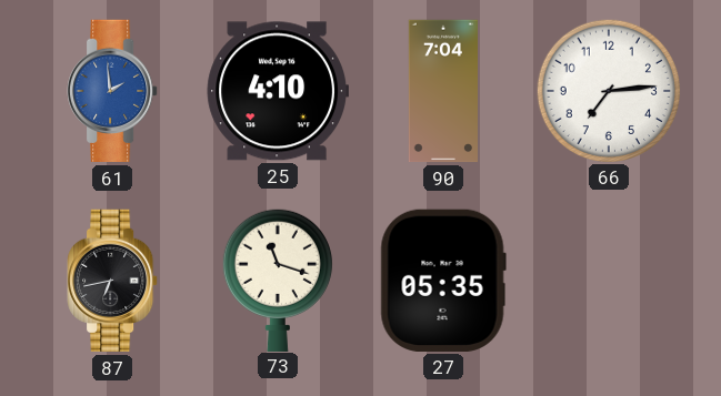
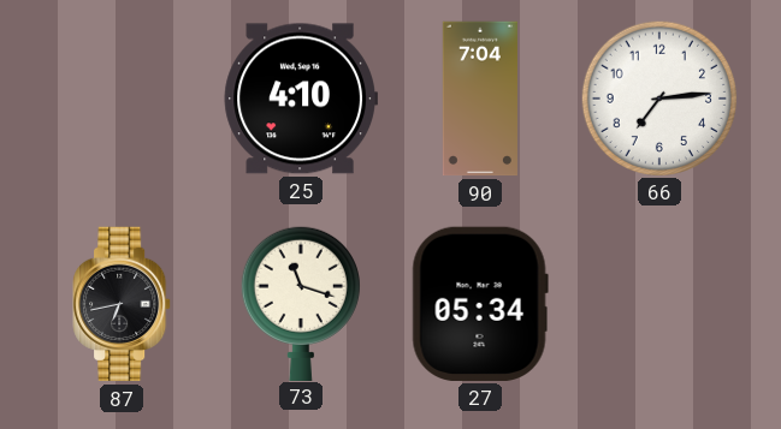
61: 1:59 -> none
27: 05:35 -> 05:34
